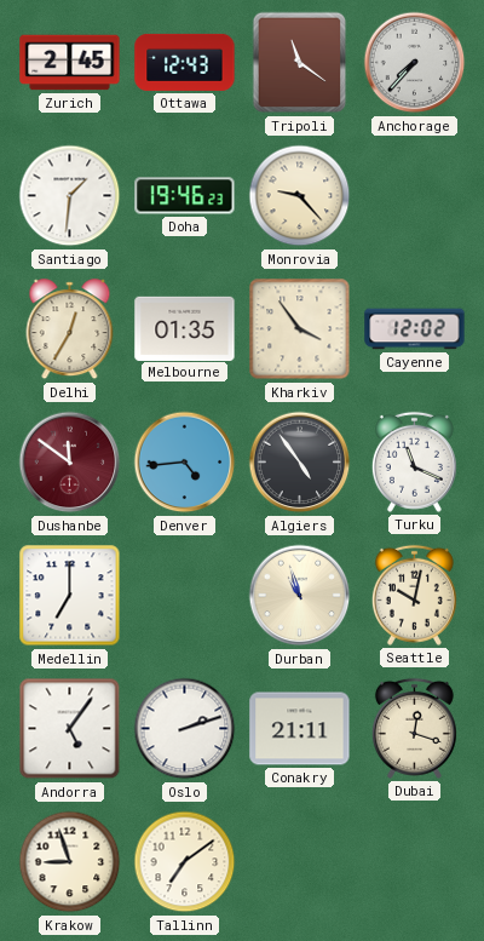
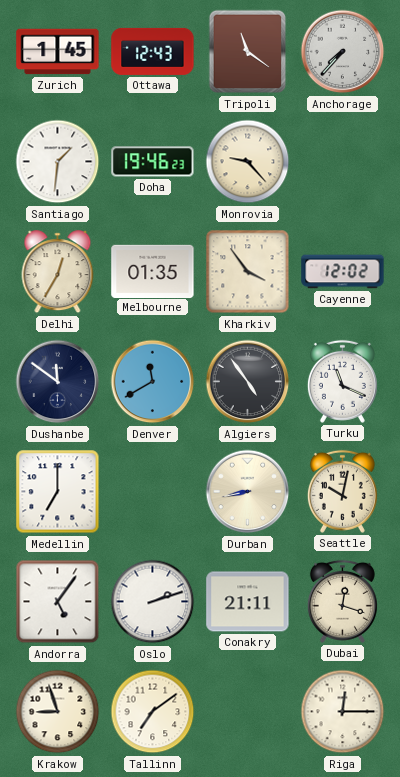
Zurich: 2:45 -> 1:45
Dushanbe dial: burgundy -> navy
Denver: 4:44 -> 11:40
Durban: 10:57 -> 8:43
Riga: none -> 12:15
